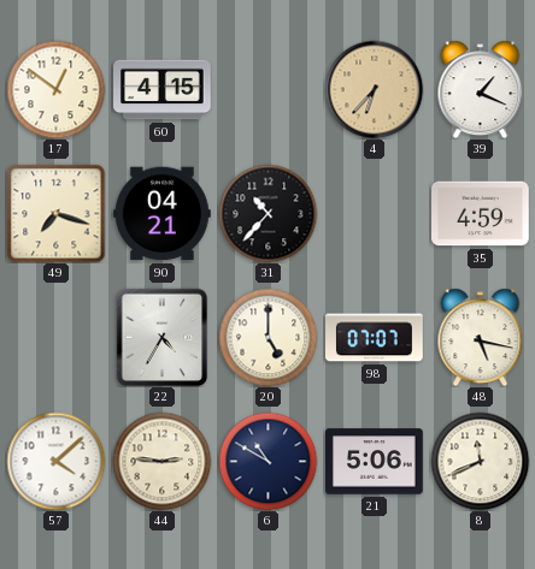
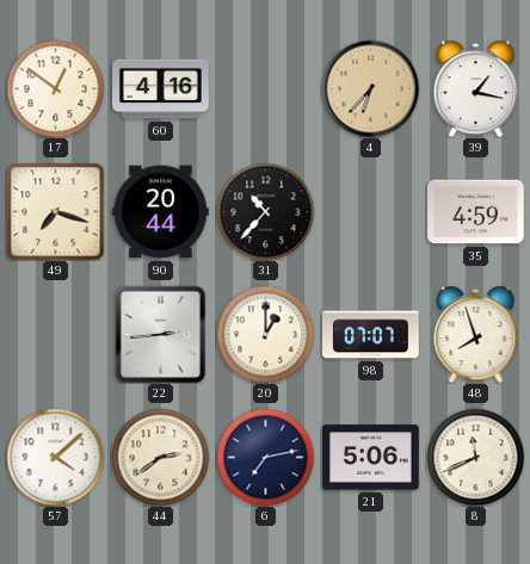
60: 4:15 -> 4:16
39: 1:19 -> 1:17
90: 04:21 -> 20:44
22: 4:35 -> 2:44
20: 5:00 -> 1:00
48: 5:17 -> 7:57
44: 2:46 -> 2:39
6: 10:50 -> 7:13
